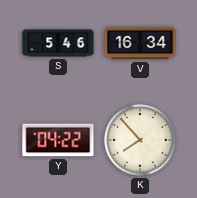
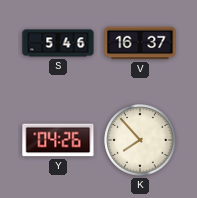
V: 16:34 -> 16:37
Y: 04:22 -> 04:26
